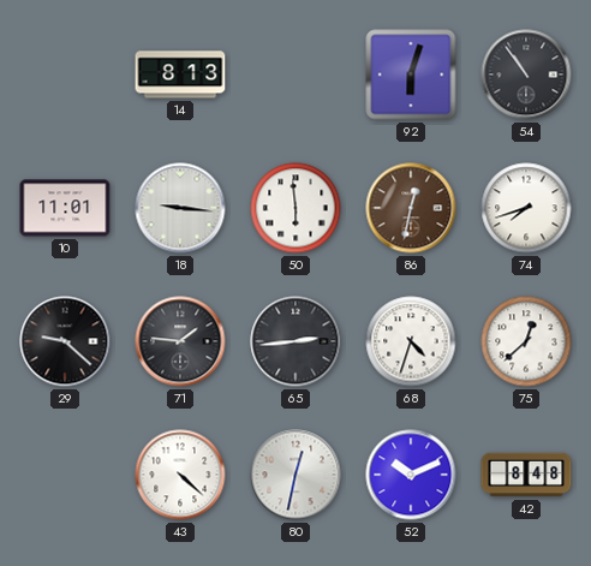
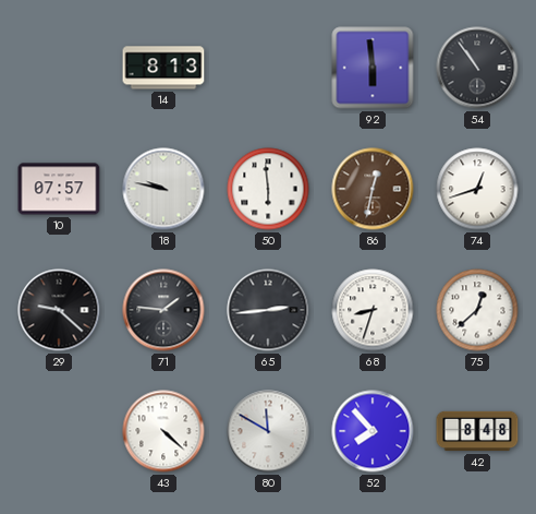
92: 6:03 -> 5:59
10: 11:01 -> 07:57
18: 9:16 -> 9:47
74: 7:42 -> 12:42
68: 4:33 -> 8:33
80: 12:32 -> 11:50
52: 10:11 -> 7:53
